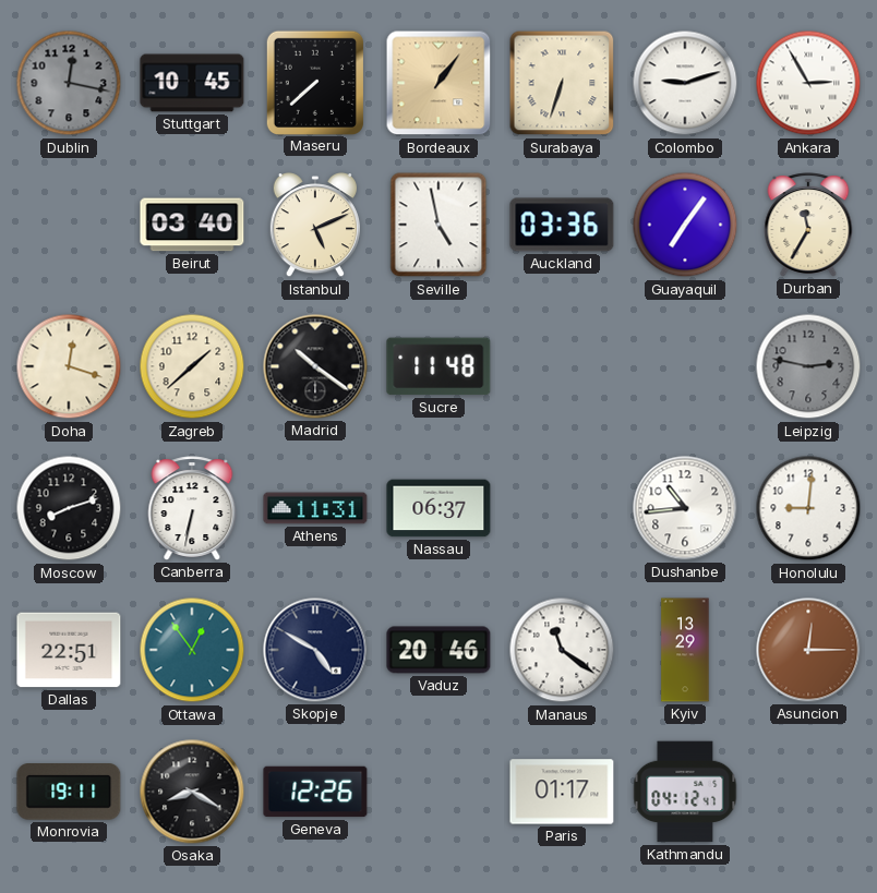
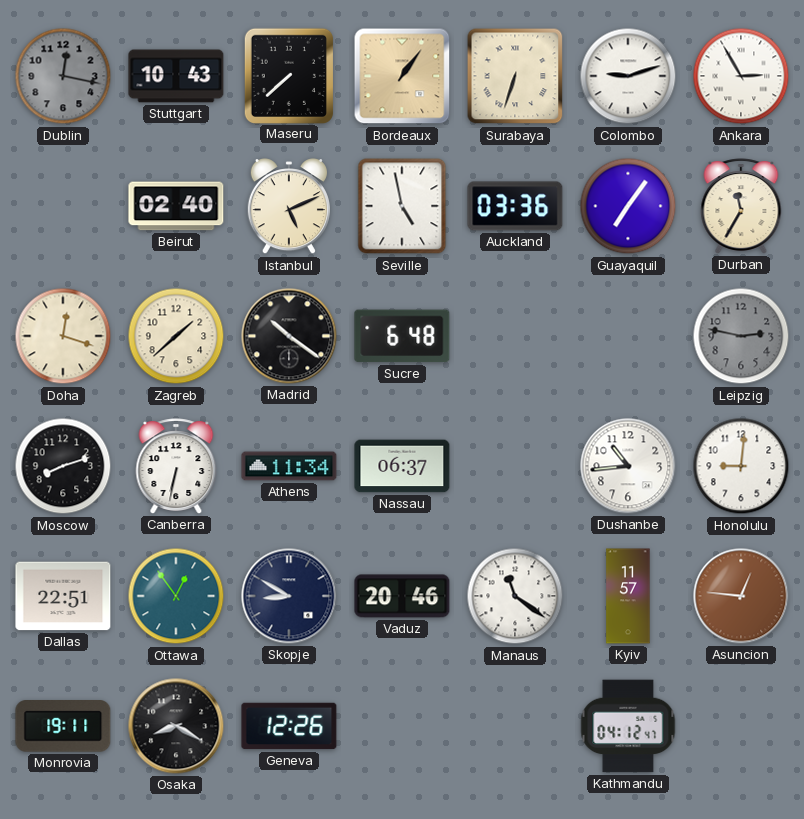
Stuttgart: 10:45 -> 10:43
Beirut: 03:40 -> 02:40
Sucre: 11:48 -> 6:48
Athens: 11:31 -> 11:34
Skopje: 4:50 -> 8:50
Kyiv: 13:29 -> 11:57
Asuncion: 12:15 -> 12:46
Paris: 01:17 -> none
